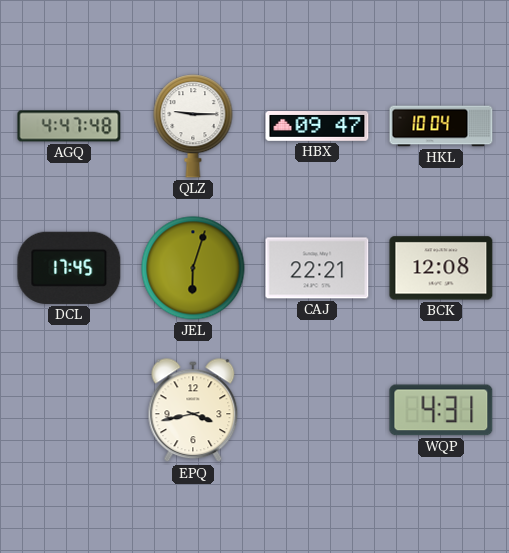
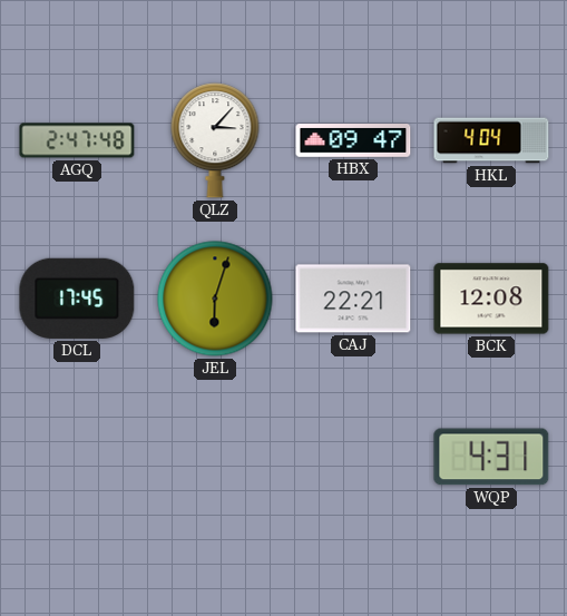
AGQ: 4:47 -> 2:47
QLZ: 9:15 -> 3:07
HKL: 10:04 -> 4:04
EPQ: 3:43 -> none
